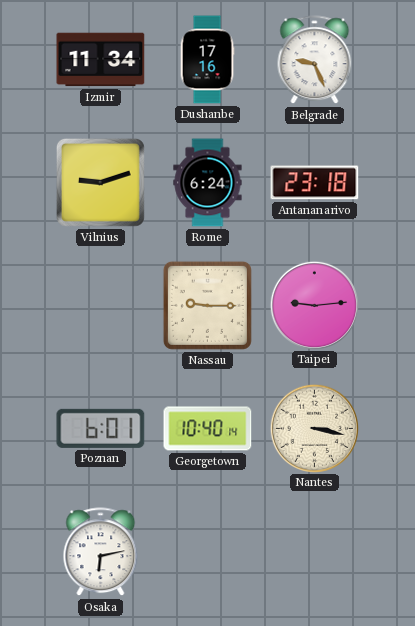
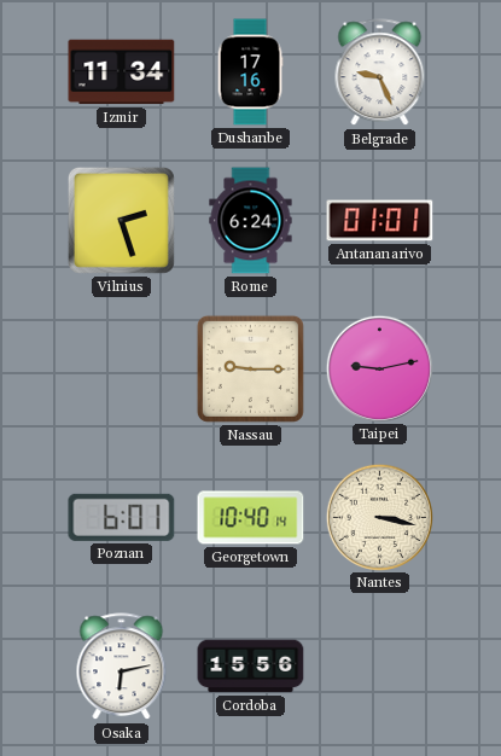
Vilnius: 9:12 -> 2:27
Antananarivo: 23:18 -> 01:01
Taipei: 9:14 -> 9:13
Cordoba: none -> 15:56
